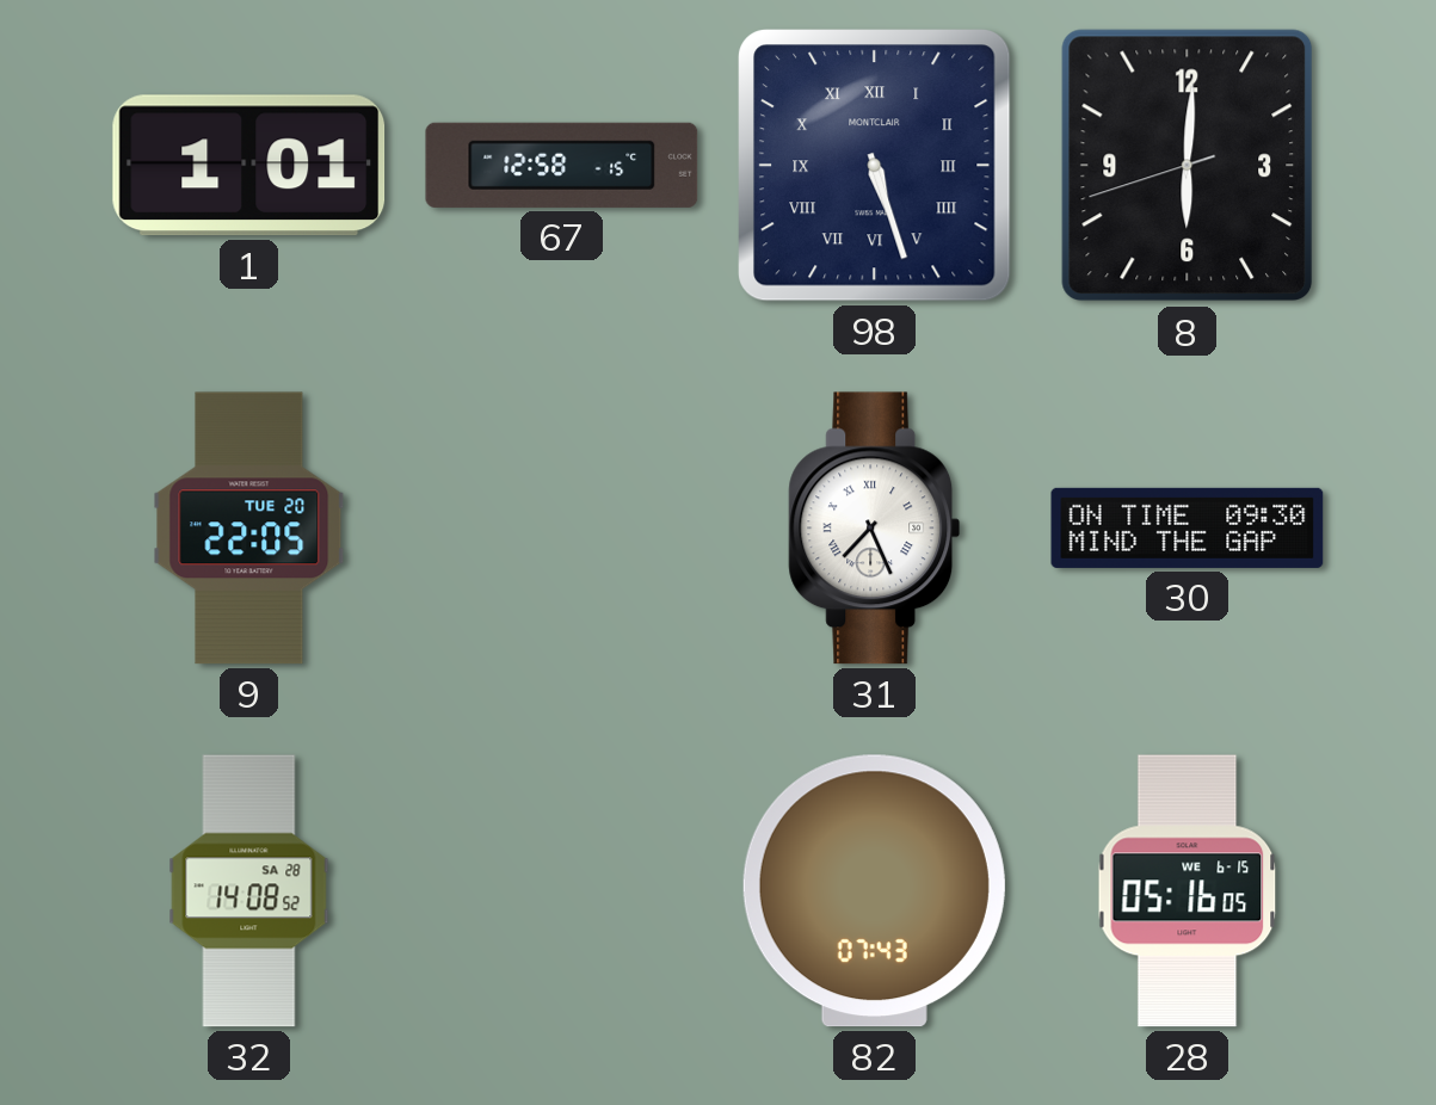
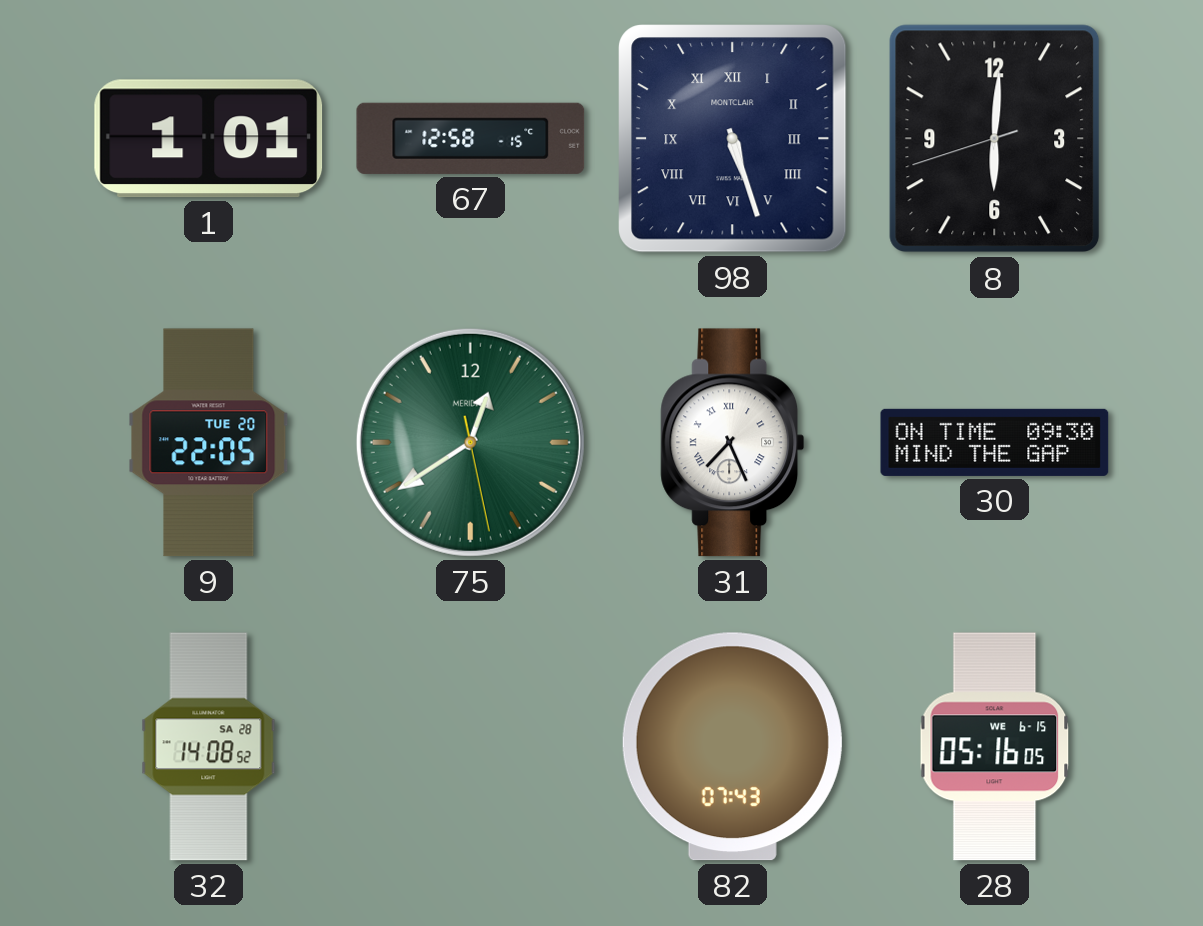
75: none -> 12:39
